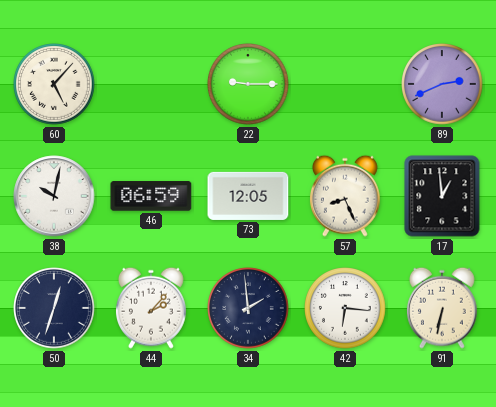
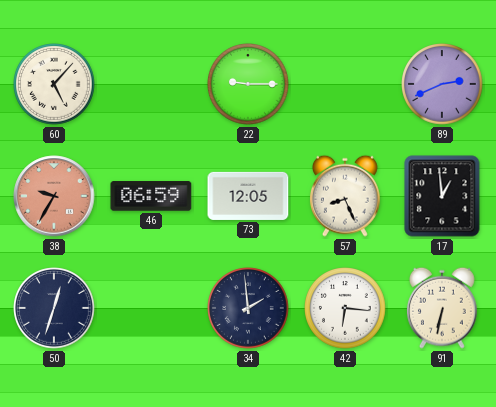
38: 10:02 -> 9:35
38 dial: white -> salmon
44: 2:07 -> none
